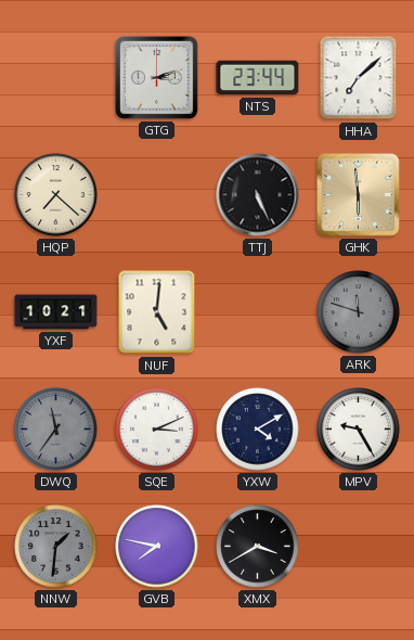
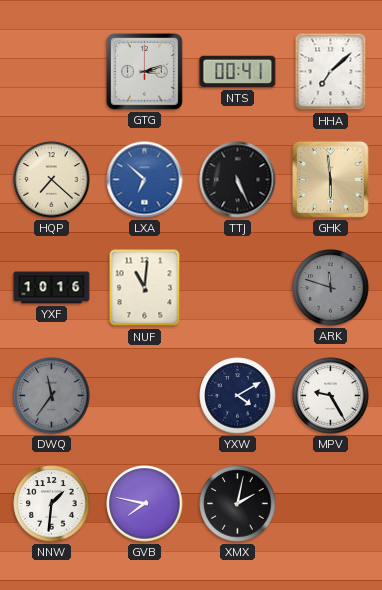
NTS: 23:44 -> 00:41
LXA: none -> 6:52
YXF: 10:21 -> 10:16
NUF: 5:01 -> 11:01
SQE: 3:11 -> none
NNW dial: grey -> white
XMX: 3:40 -> 2:02
